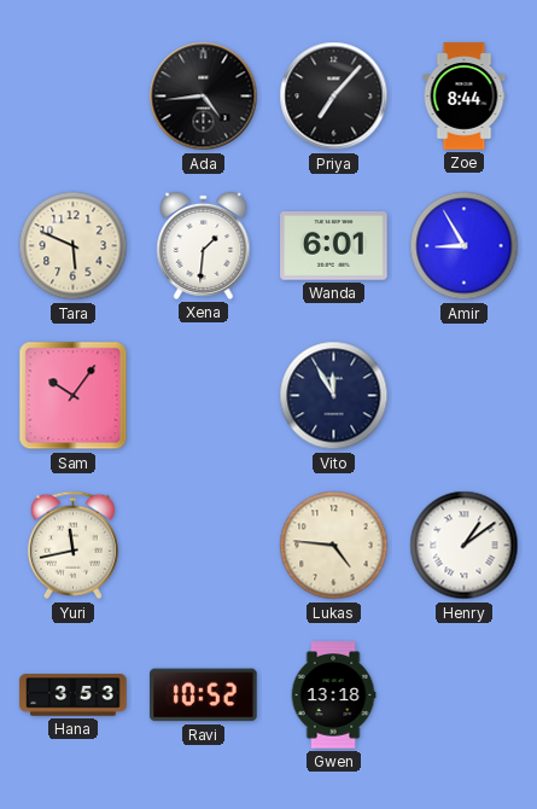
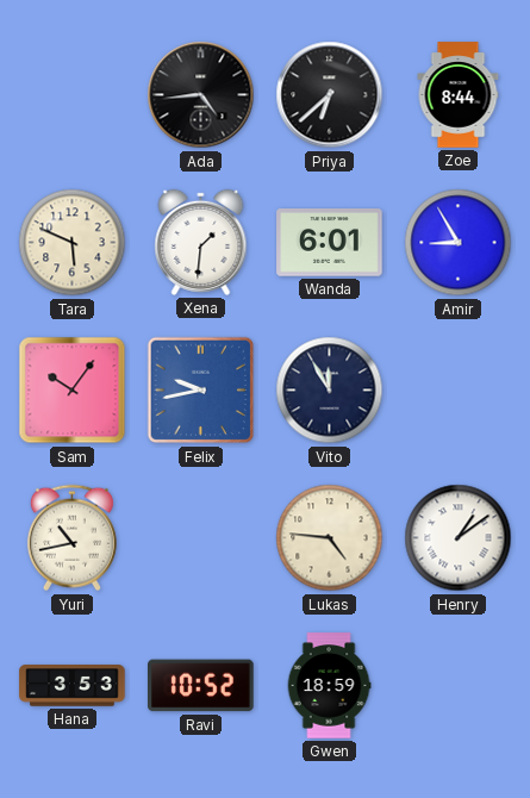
Priya: 7:07 -> 6:38
Felix: none -> 9:43
Yuri: 11:43 -> 10:43
Gwen: 13:18 -> 18:59
